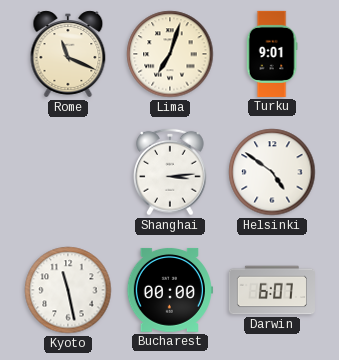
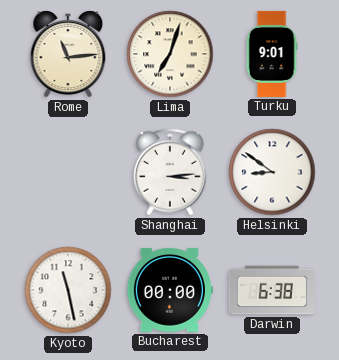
Rome: 11:19 -> 11:14
Helsinki: 4:51 -> 8:51
Darwin: 6:07 -> 6:38
